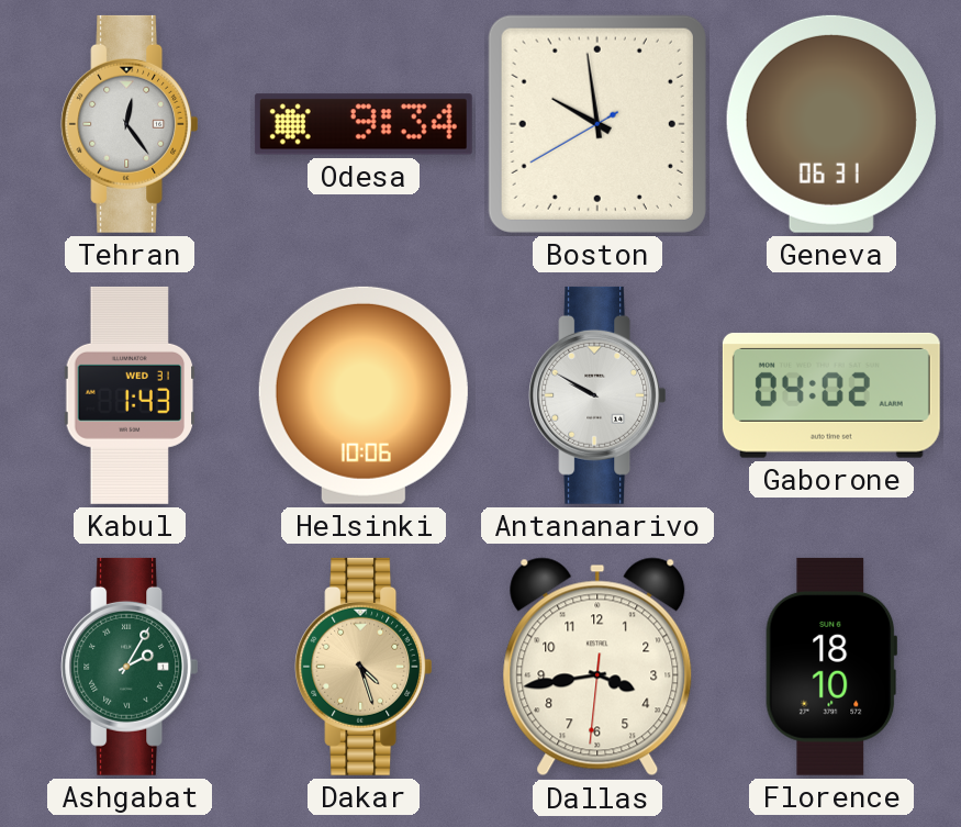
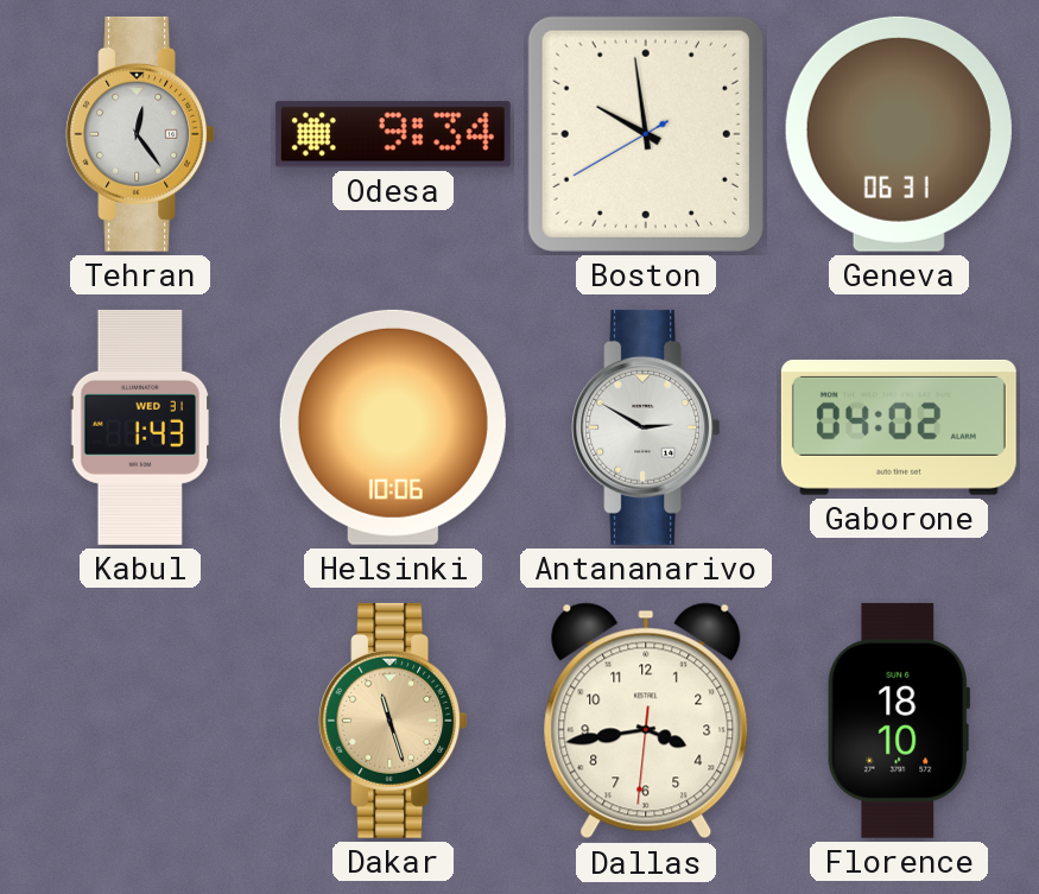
Antananarivo: 9:50 -> 2:50
Ashgabat: 2:05 -> none
Dakar: 4:27 -> 11:27
